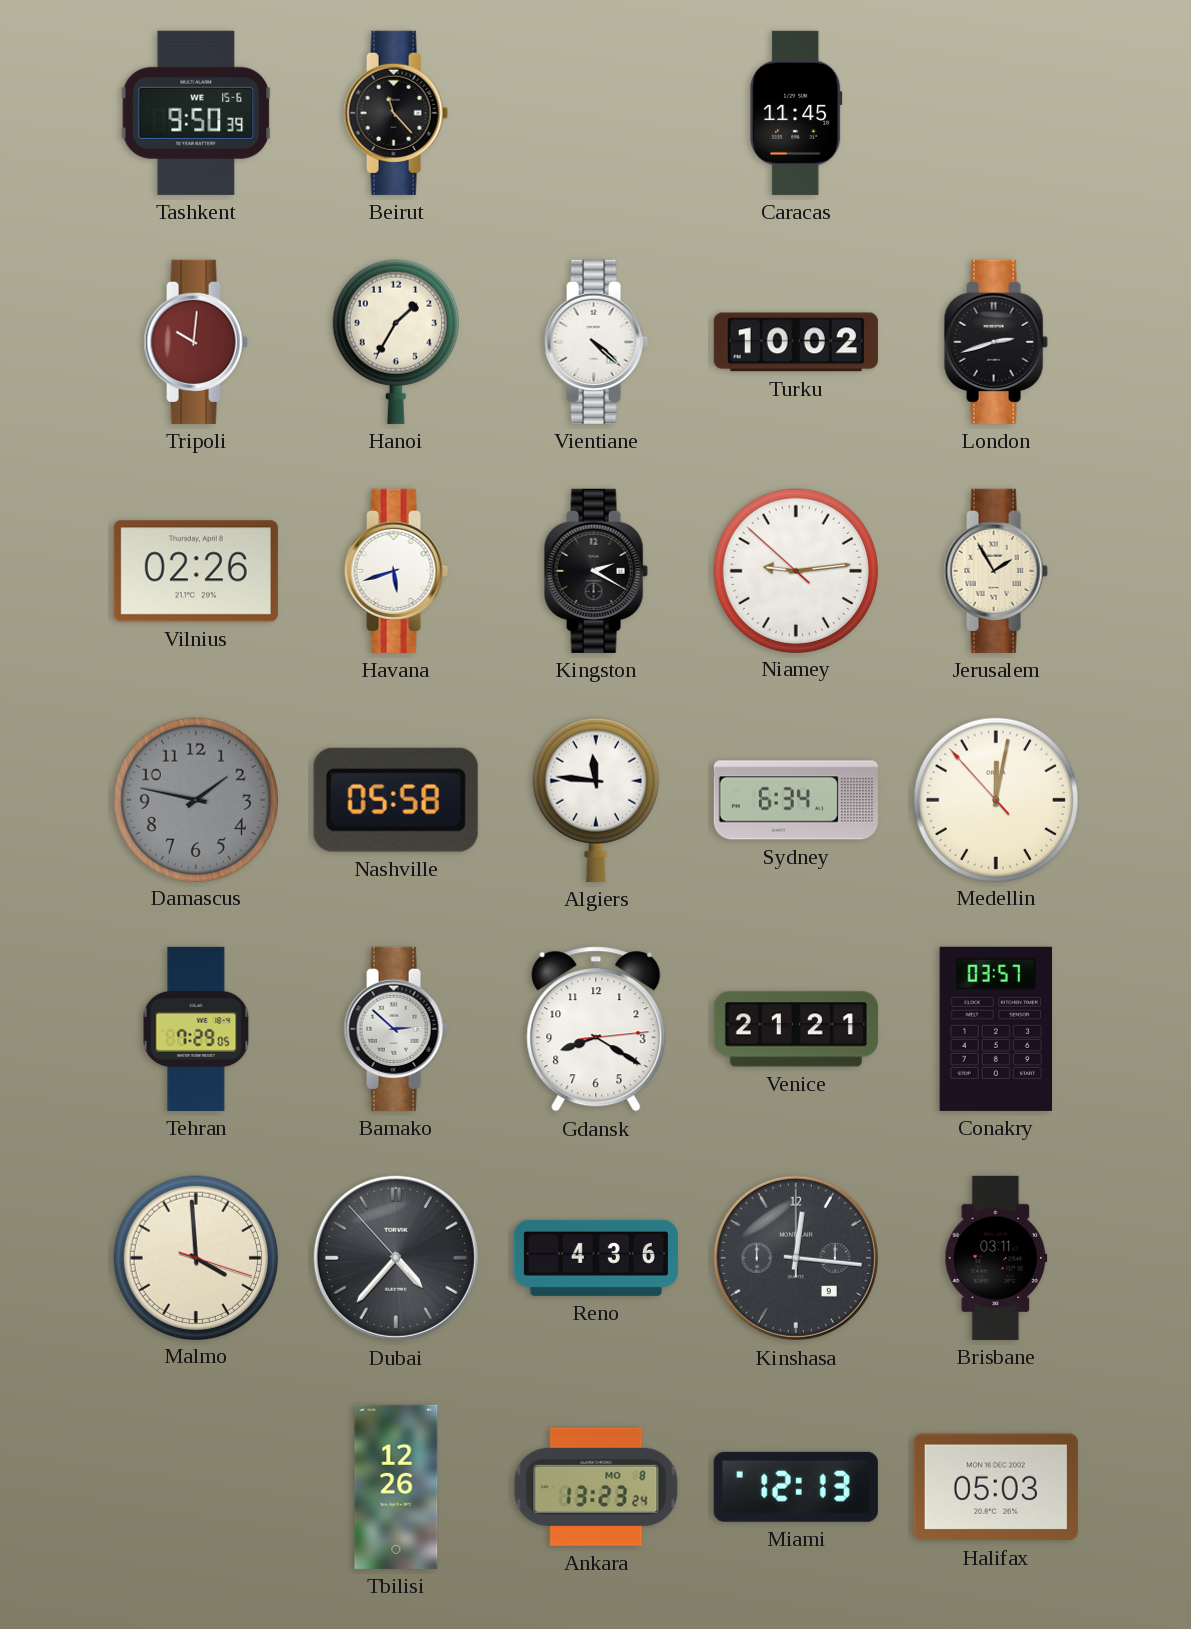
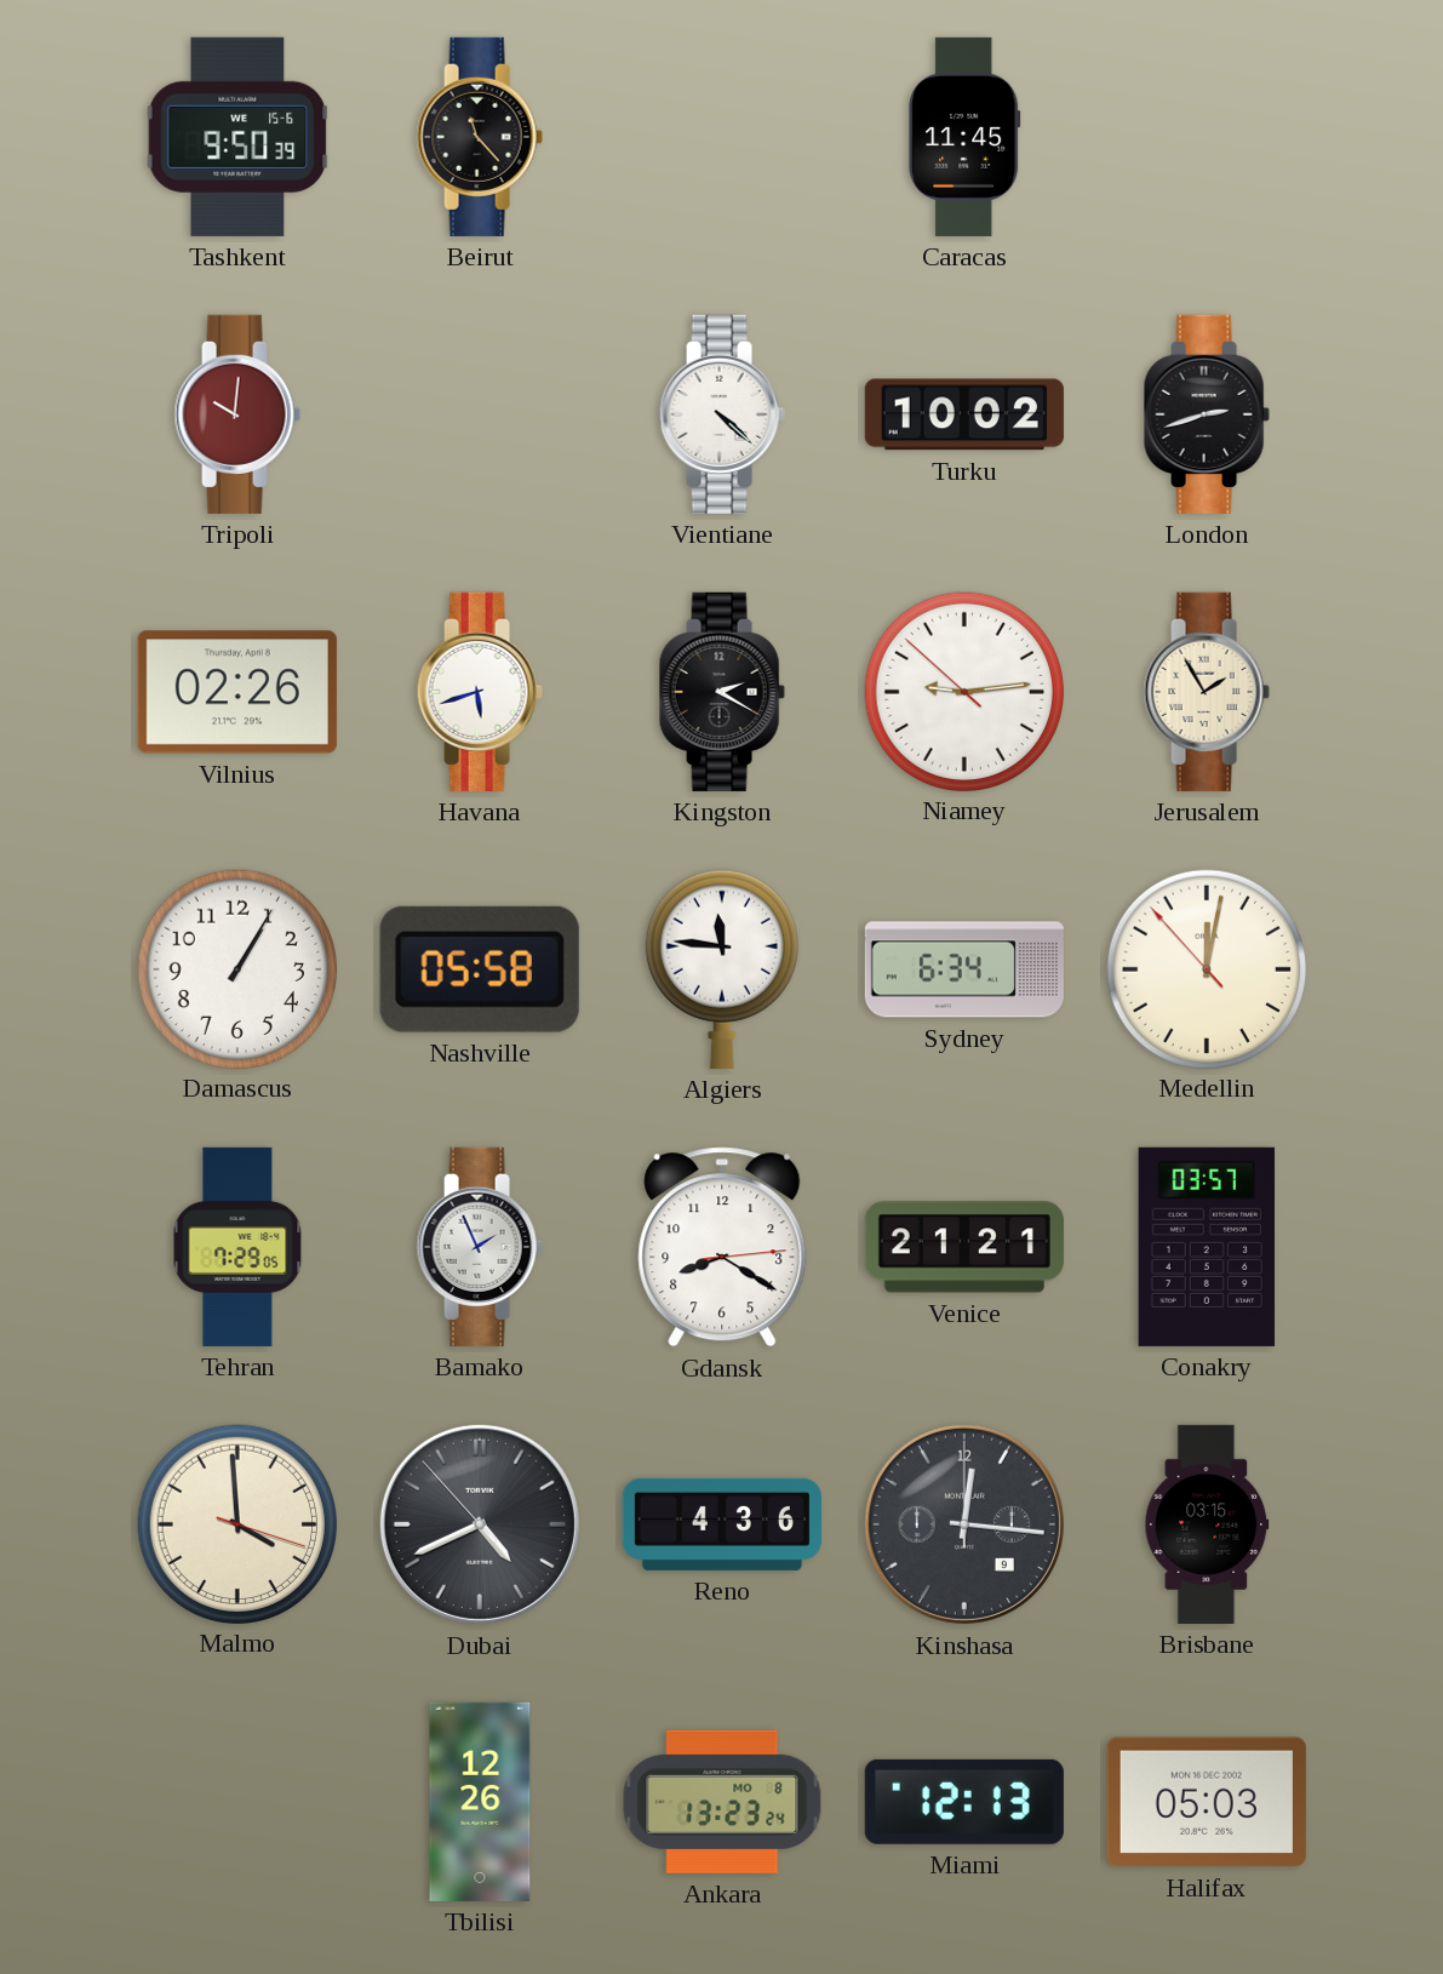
Hanoi: 1:35 -> none
Damascus: 1:47 -> 1:05
Damascus dial: grey -> white
Bamako: 2:52 -> 1:56
Dubai: 4:36 -> 4:40
Brisbane: 03:11 -> 03:15
